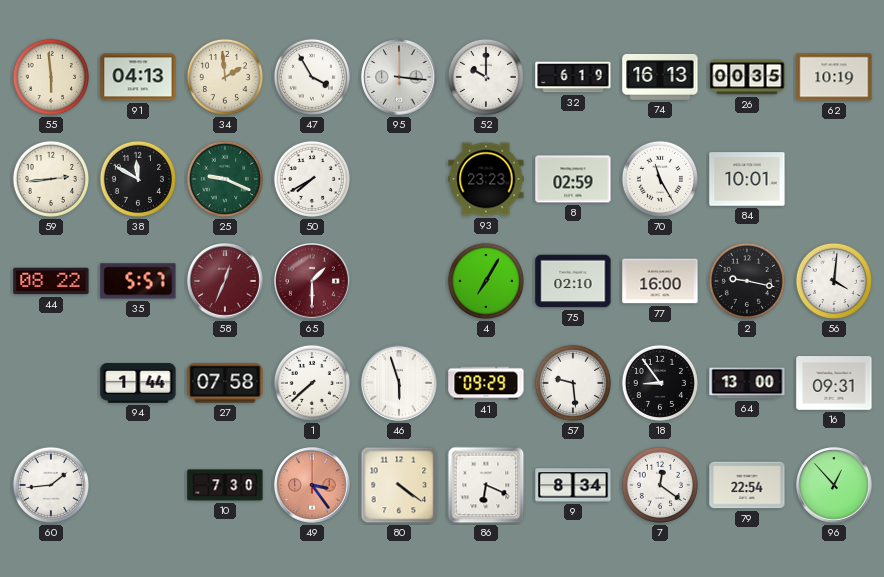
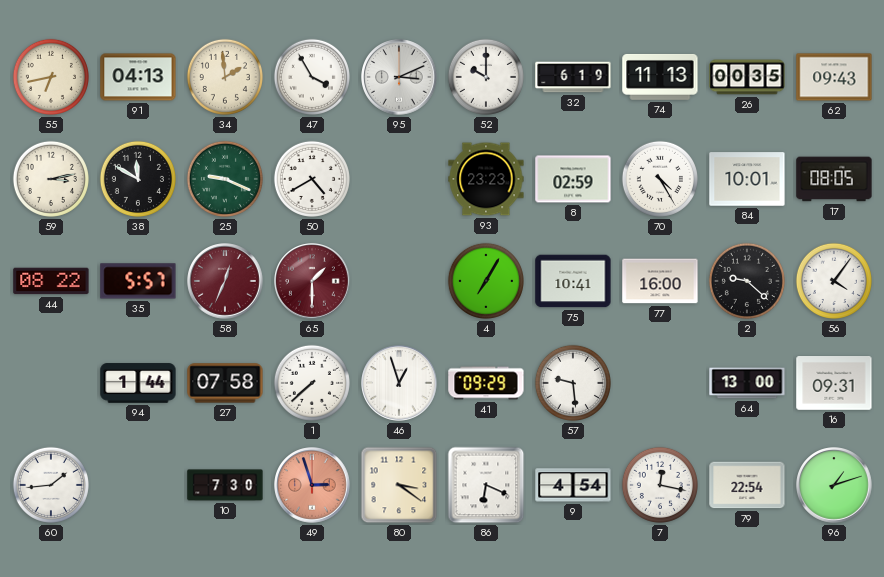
55: 5:59 -> 6:43
95: 3:16 -> 3:11
74: 16:13 -> 11:13
62: 10:19 -> 09:43
59: 2:44 -> 3:13
50: 7:40 -> 4:40
70: 11:25 -> 4:25
17: none -> 08:05
75: 02:10 -> 10:41
2: 9:17 -> 9:22
56: 4:01 -> 4:06
46: 5:57 -> 12:57
18: 8:54 -> none
49: 3:24 -> 2:57
80: 4:21 -> 3:21
9: 8:34 -> 4:54
7: 12:21 -> 12:17
96: 12:53 -> 1:12
